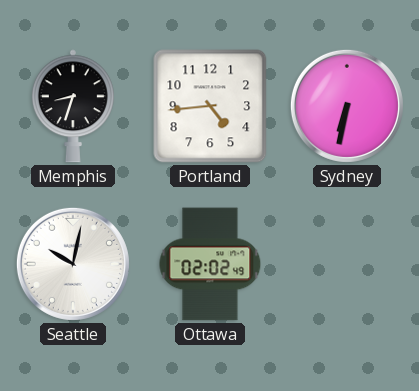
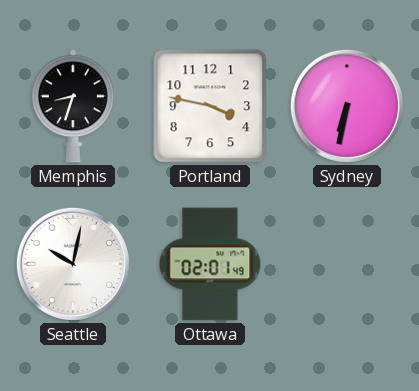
Portland: 4:44 -> 3:47
Ottawa: 02:02 -> 02:01
